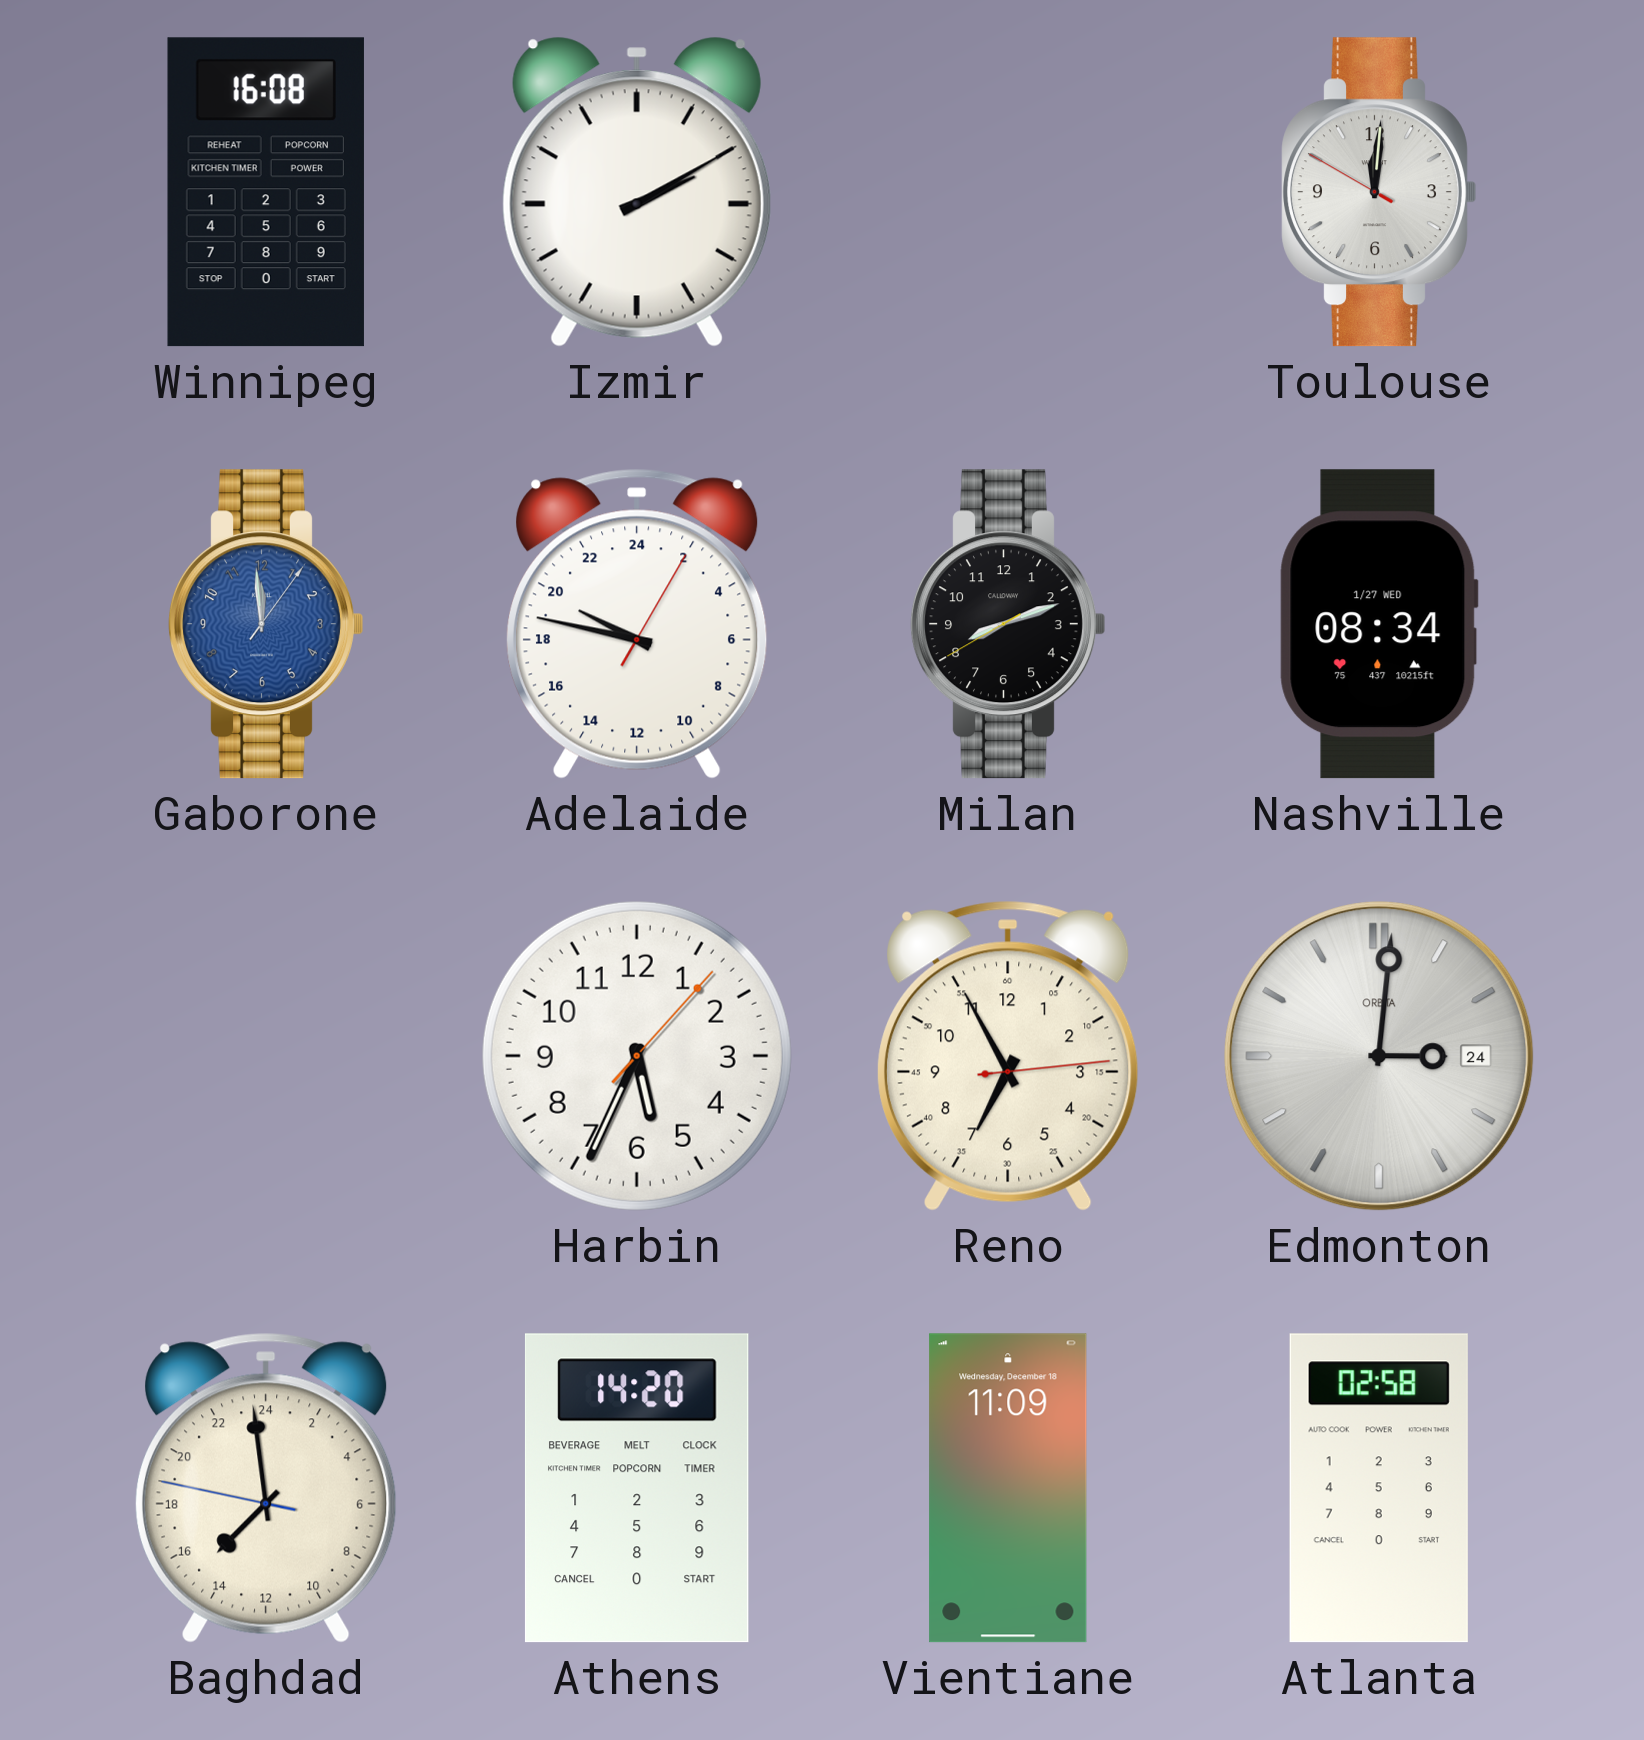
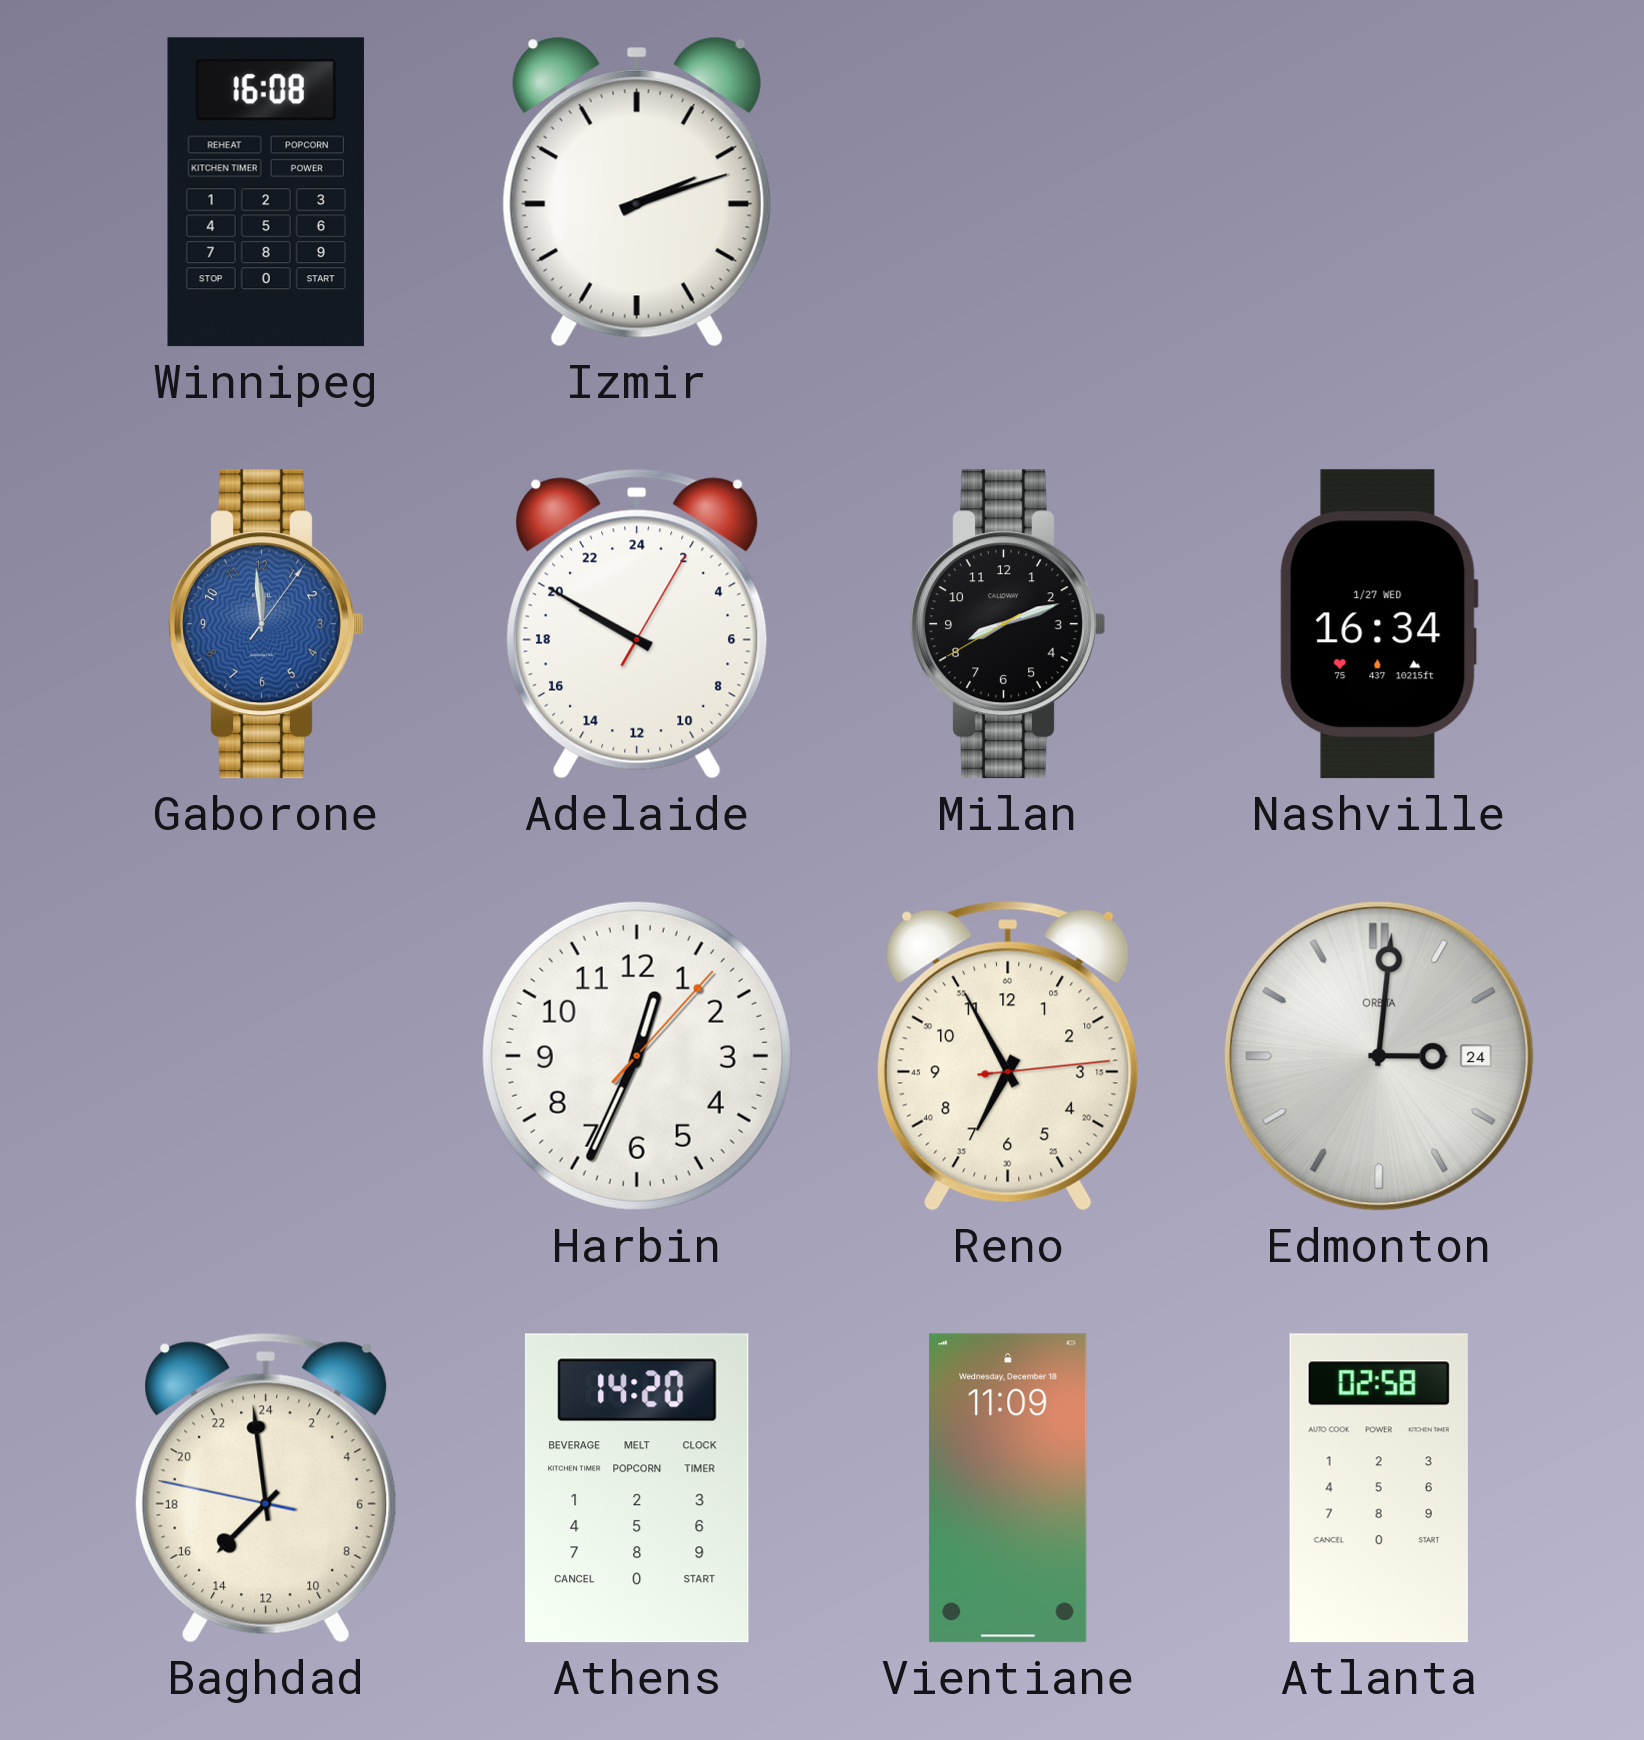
Izmir: 2:10 -> 2:12
Toulouse: 12:00 -> none
Adelaide: 19:47 -> 19:50
Nashville: 08:34 -> 16:34
Harbin: 5:34 -> 12:34
